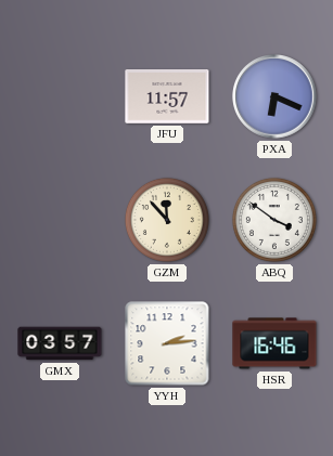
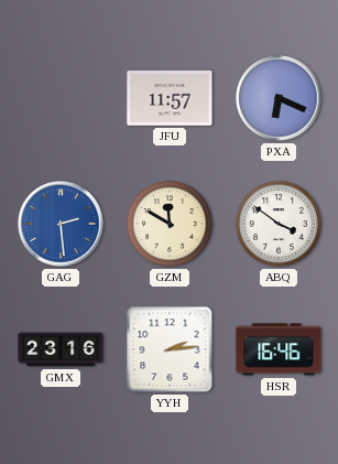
GAG: none -> 2:29
GZM: 11:53 -> 11:50
GMX: 03:57 -> 23:16
